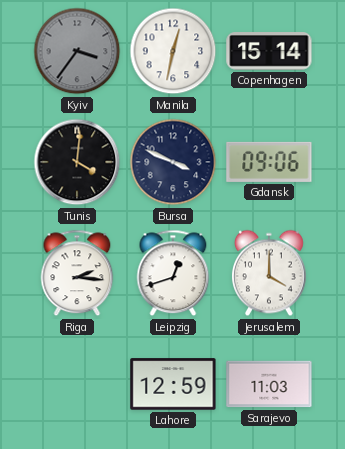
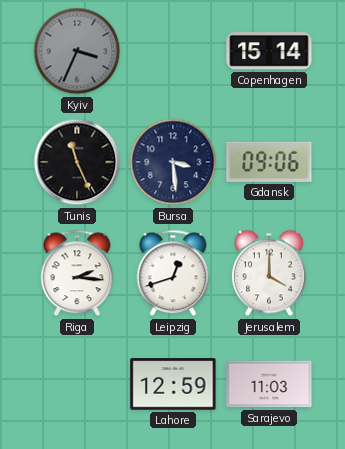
Kyiv: 3:36 -> 3:34
Manila: 12:32 -> none
Tunis: 4:01 -> 11:26
Bursa: 3:49 -> 3:29
